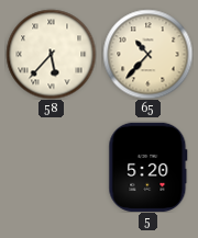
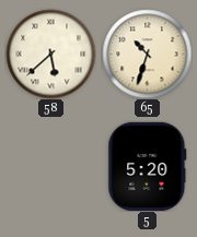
58: 5:37 -> 5:38
65: 10:37 -> 10:33
